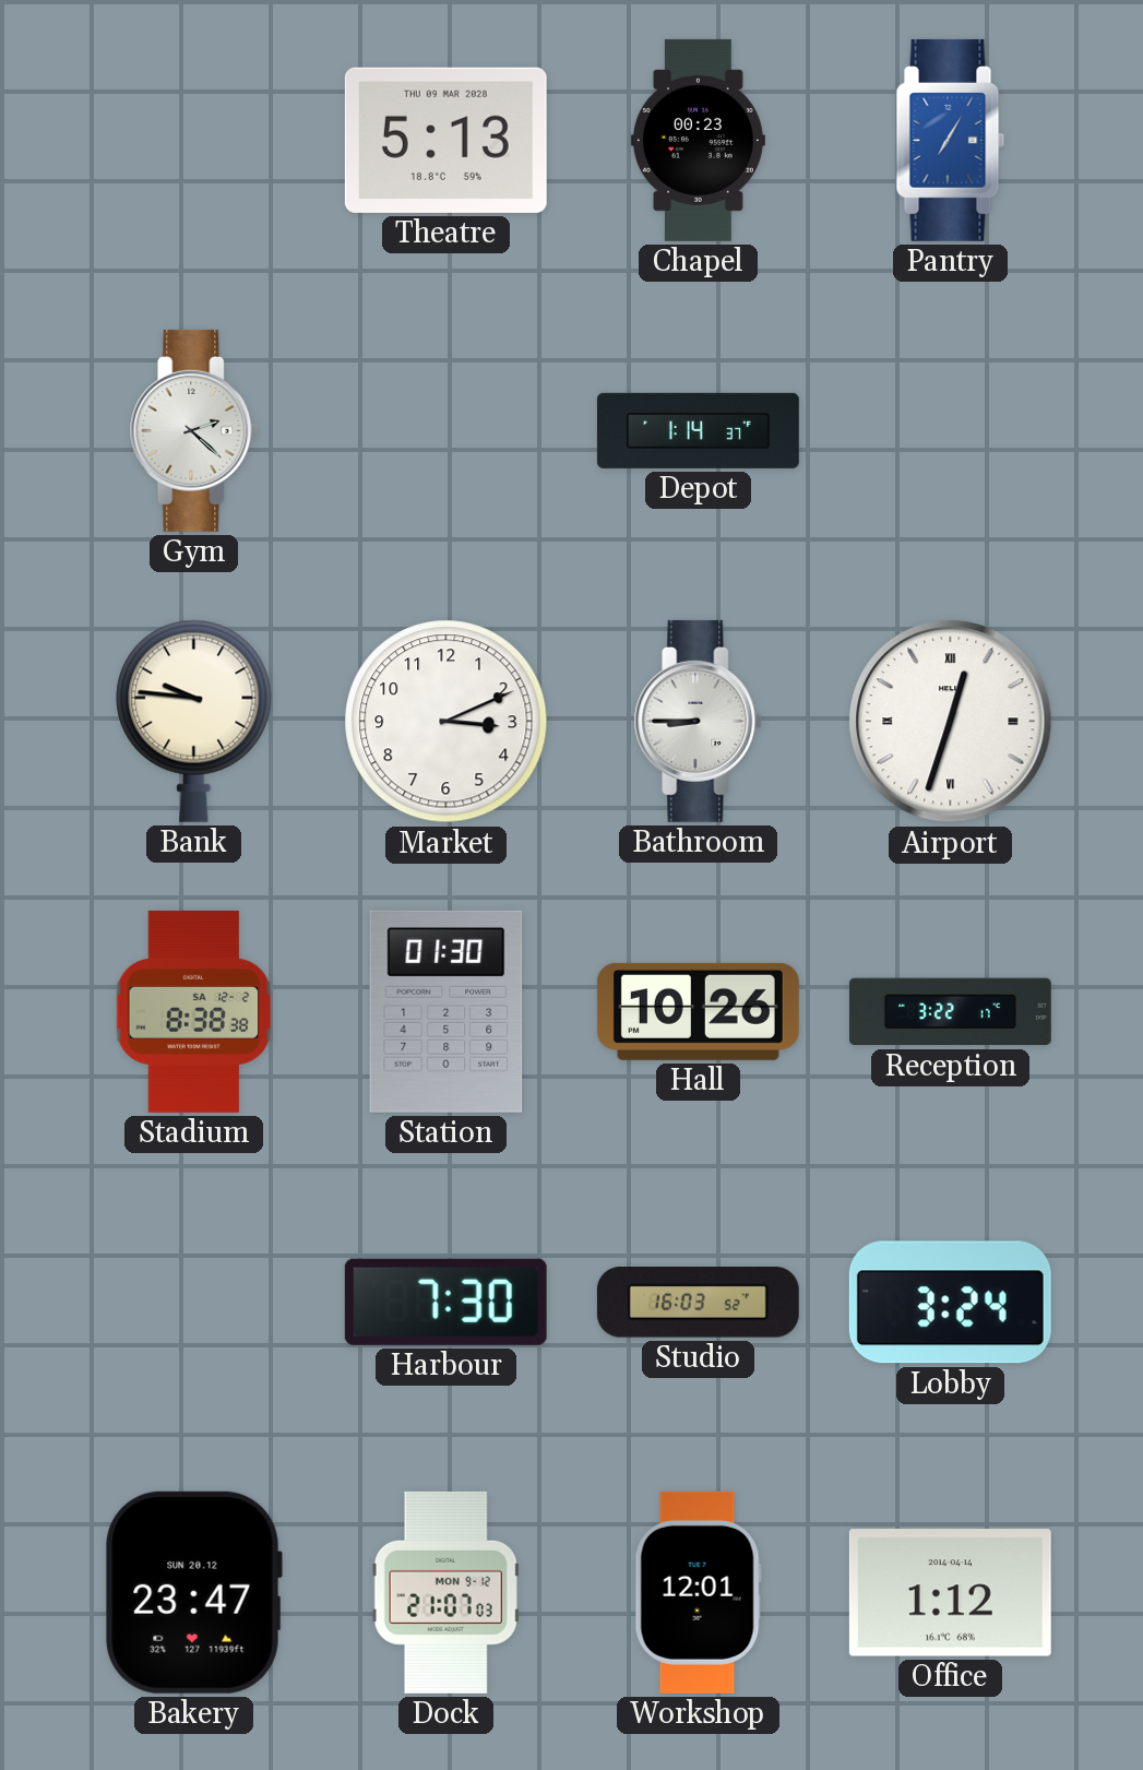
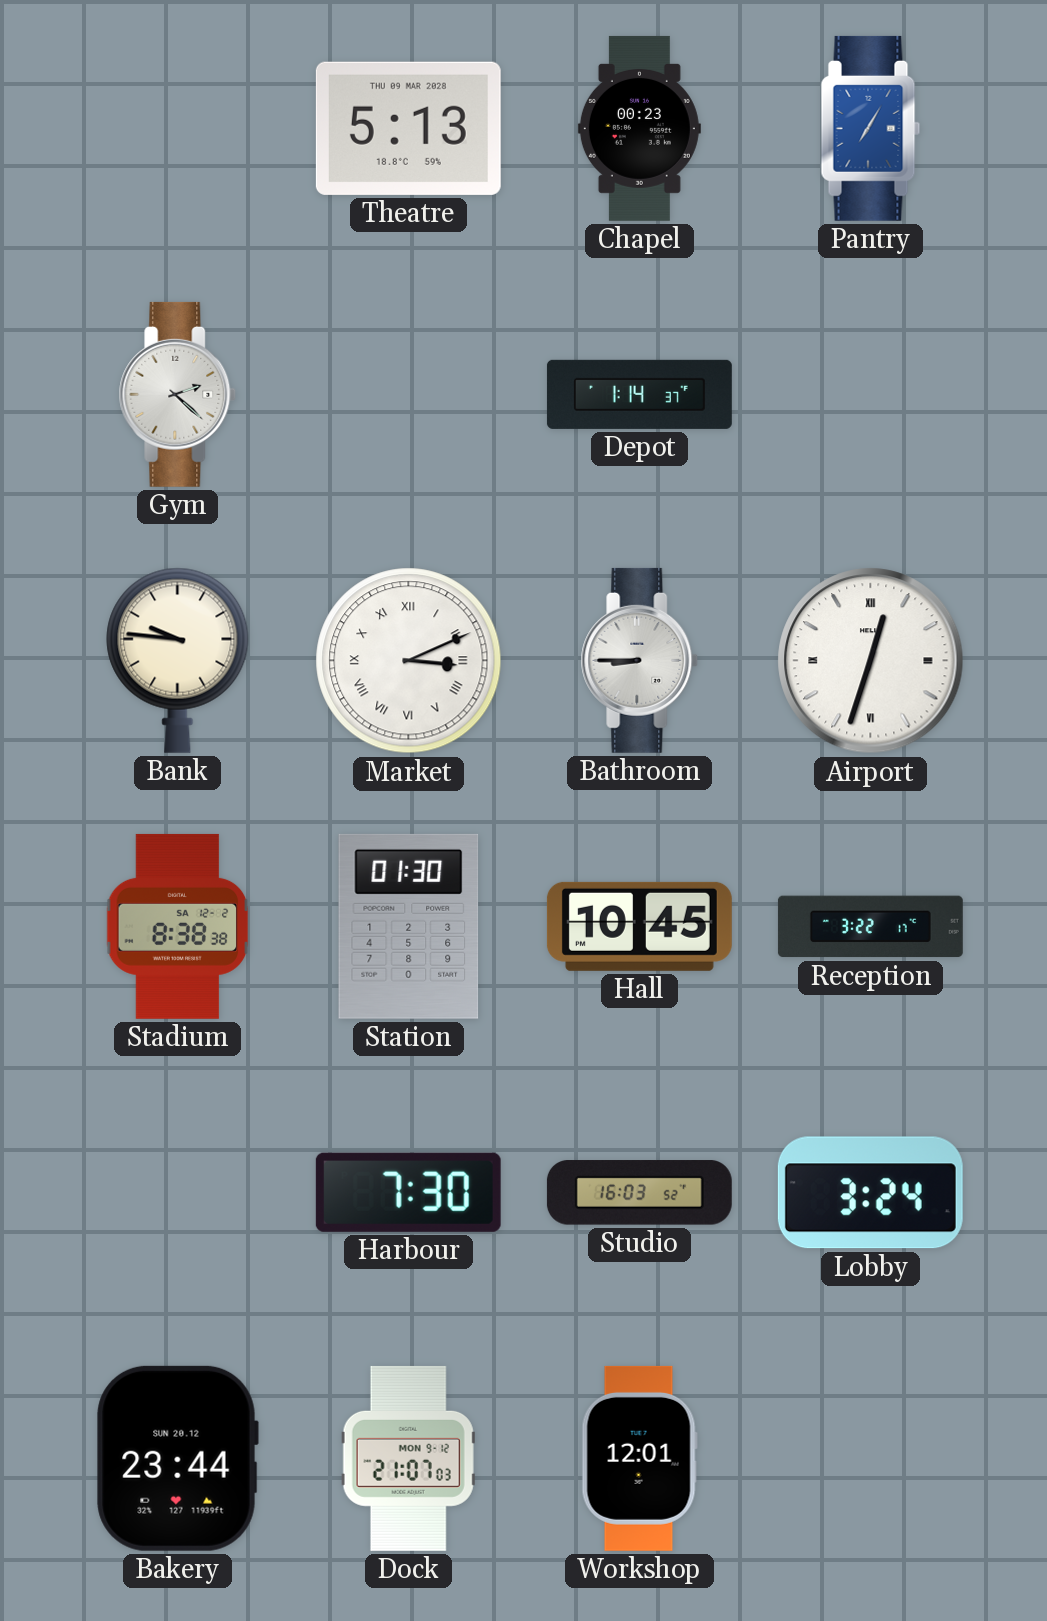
Market numerals: Arabic -> Roman
Hall: 10:26 -> 10:45
Bakery: 23:47 -> 23:44
Office: 1:12 -> none
